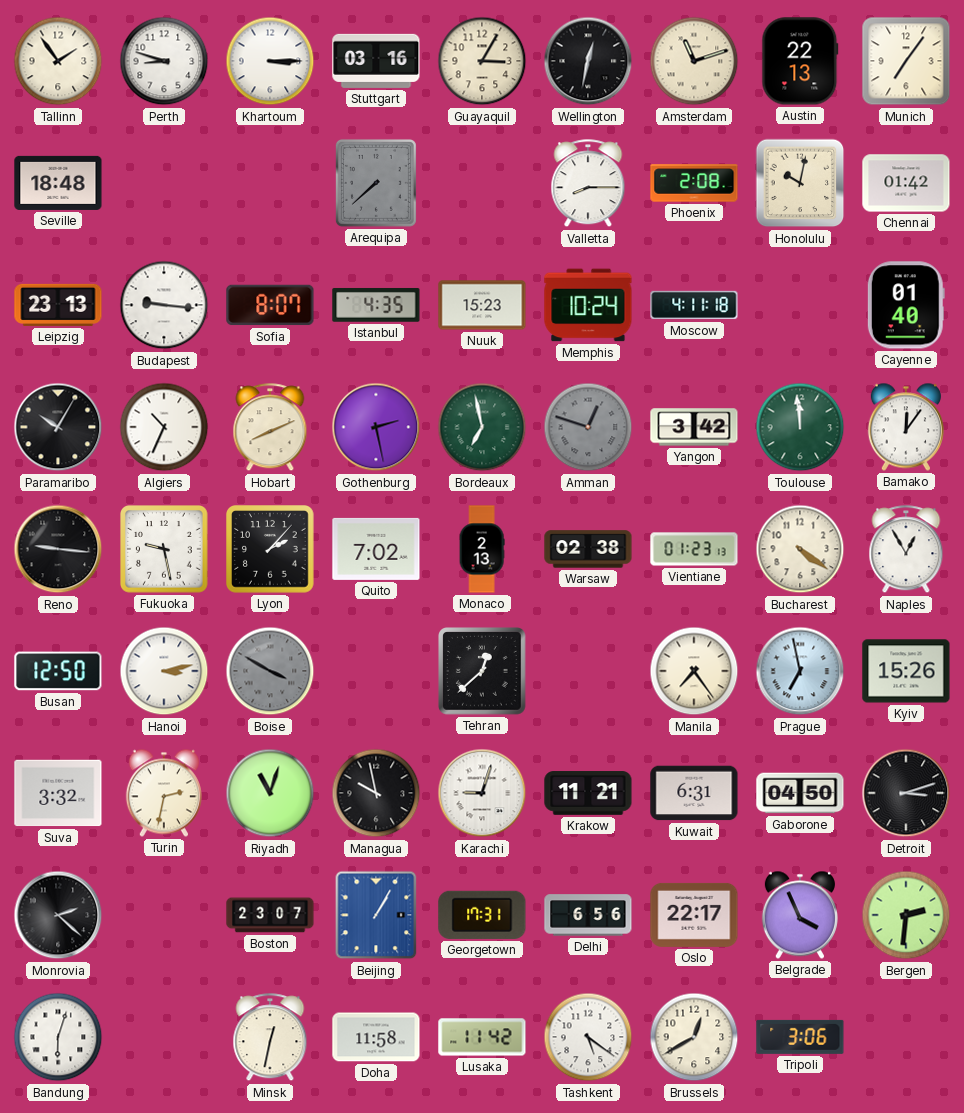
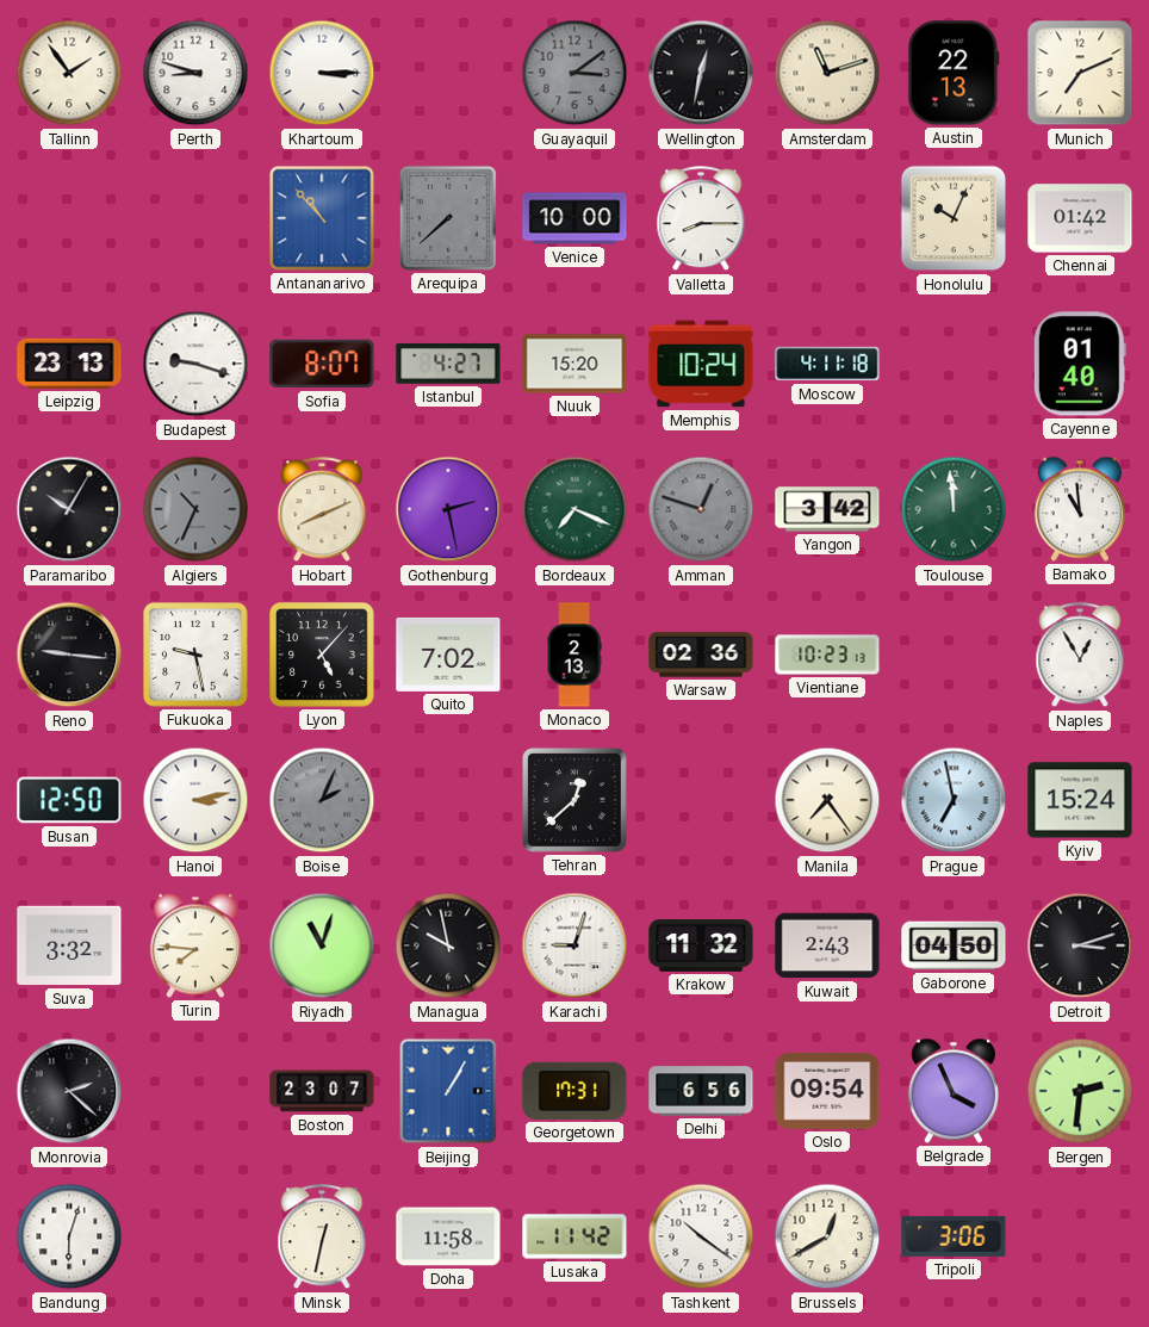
Stuttgart: 03:16 -> none
Guayaquil: 3:05 -> 3:09
Guayaquil dial: cream -> grey
Munich: 7:06 -> 7:11
Seville: 18:48 -> none
Antananarivo: none -> 10:53
Venice: none -> 10:00
Phoenix: 2:08 -> none
Honolulu: 10:02 -> 10:04
Budapest: 9:16 -> 9:18
Istanbul: 4:35 -> 4:27
Nuuk: 15:23 -> 15:20
Algiers dial: white -> grey
Bordeaux: 6:58 -> 7:19
Bamako: 12:06 -> 10:59
Lyon: 2:07 -> 5:07
Warsaw: 02:38 -> 02:36
Vientiane: 01:23 -> 10:23
Bucharest: 4:21 -> none
Boise: 3:50 -> 2:04
Kyiv: 15:26 -> 15:24
Turin: 2:32 -> 7:46
Krakow: 11:21 -> 11:32
Kuwait: 6:31 -> 2:43
Oslo: 22:17 -> 09:54
Tashkent: 5:21 -> 10:21
